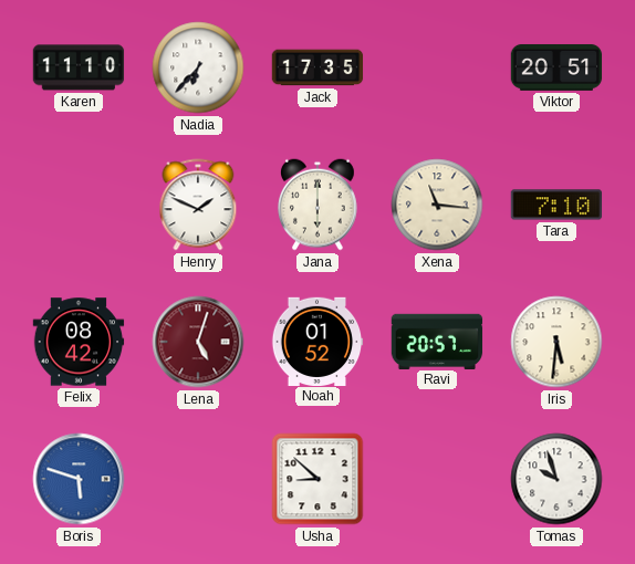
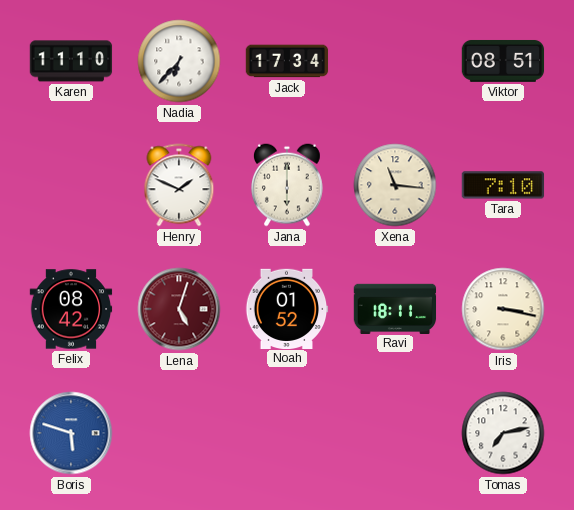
Jack: 17:35 -> 17:34
Viktor: 20:51 -> 08:51
Ravi: 20:57 -> 18:11
Iris: 5:31 -> 3:17
Usha: 8:52 -> none
Tomas: 9:57 -> 7:13
